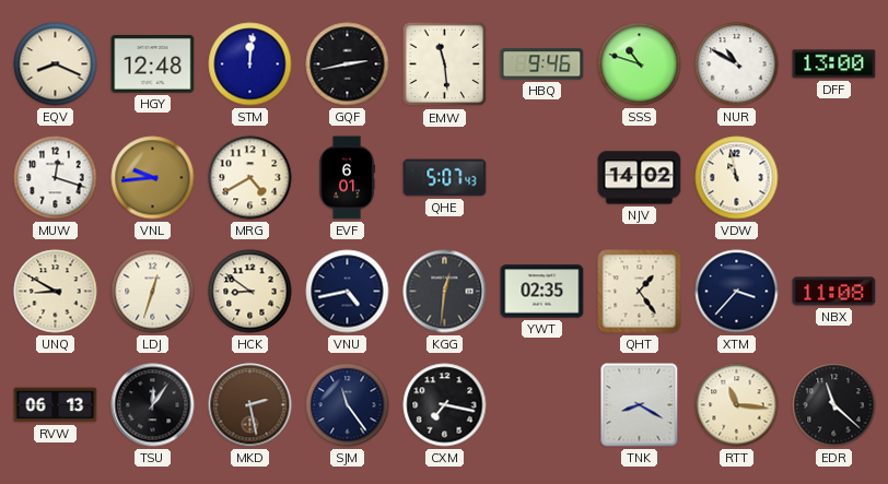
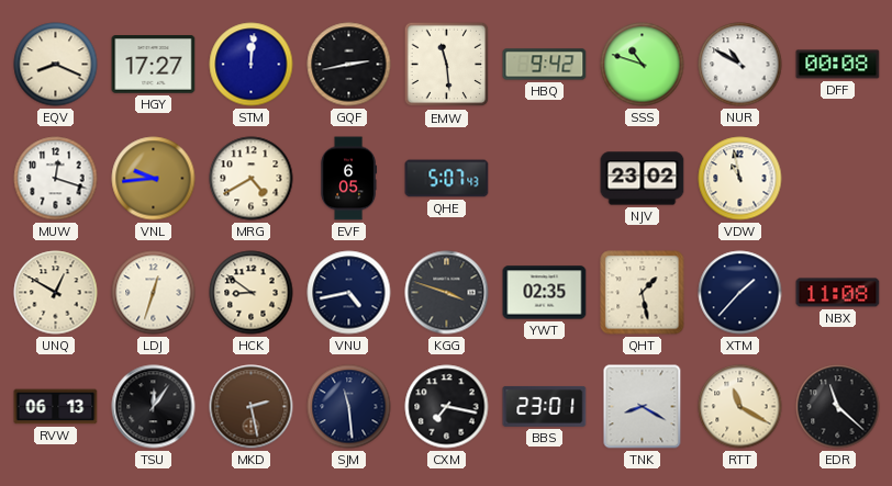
HGY: 12:48 -> 17:27
HBQ: 9:46 -> 9:42
DFF: 13:00 -> 00:08
EVF: 6:01 -> 6:05
NJV: 14:02 -> 23:02
UNQ: 8:50 -> 12:50
KGG: 12:31 -> 3:48
QHT: 1:24 -> 1:28
XTM: 3:37 -> 1:37
SJM: 11:24 -> 11:29
BBS: none -> 23:01
RTT: 11:16 -> 11:20
